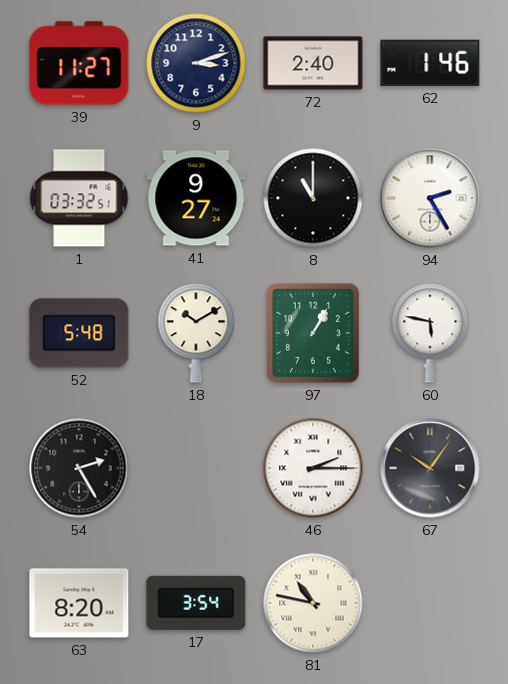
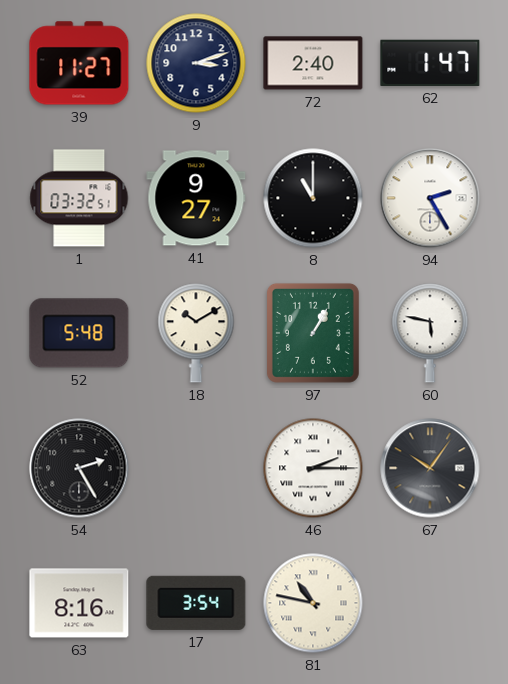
62: 1:46 -> 1:47
63: 8:20 -> 8:16
